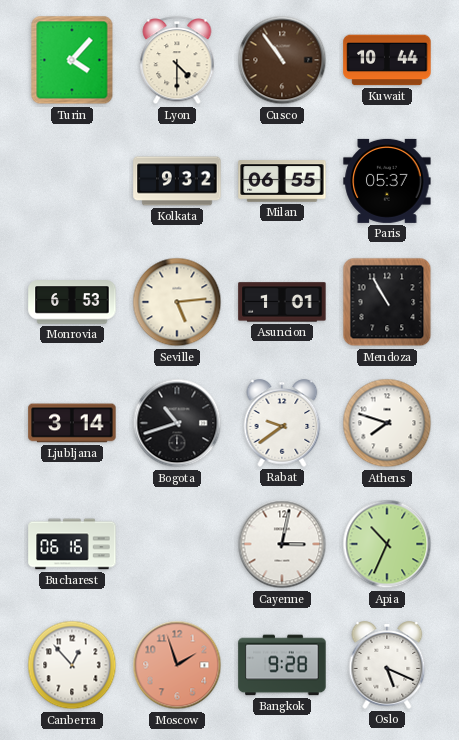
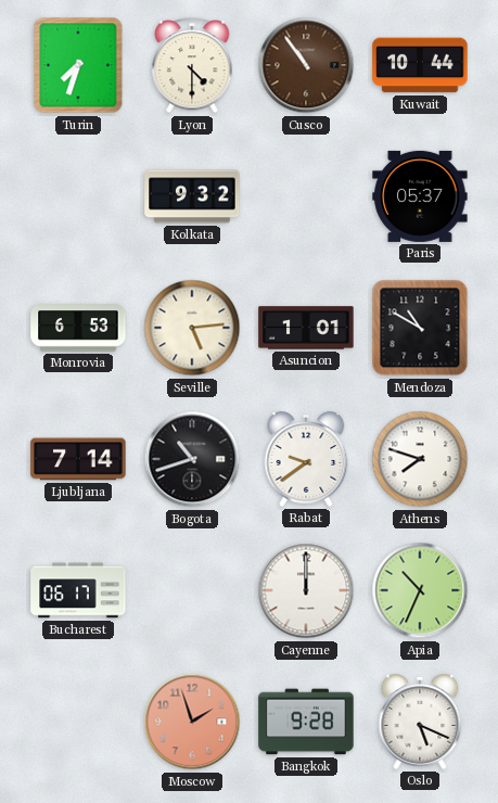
Turin: 4:07 -> 7:33
Milan: 06:55 -> none
Mendoza: 10:55 -> 10:50
Ljubljana: 3:14 -> 7:14
Bucharest: 06:16 -> 06:17
Cayenne: 3:02 -> 12:00
Canberra: 12:53 -> none
